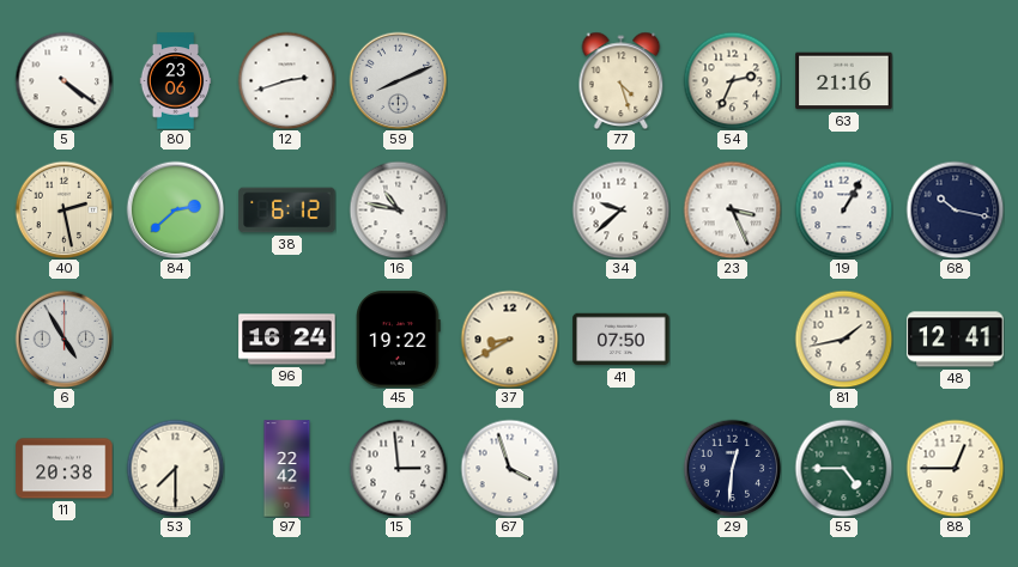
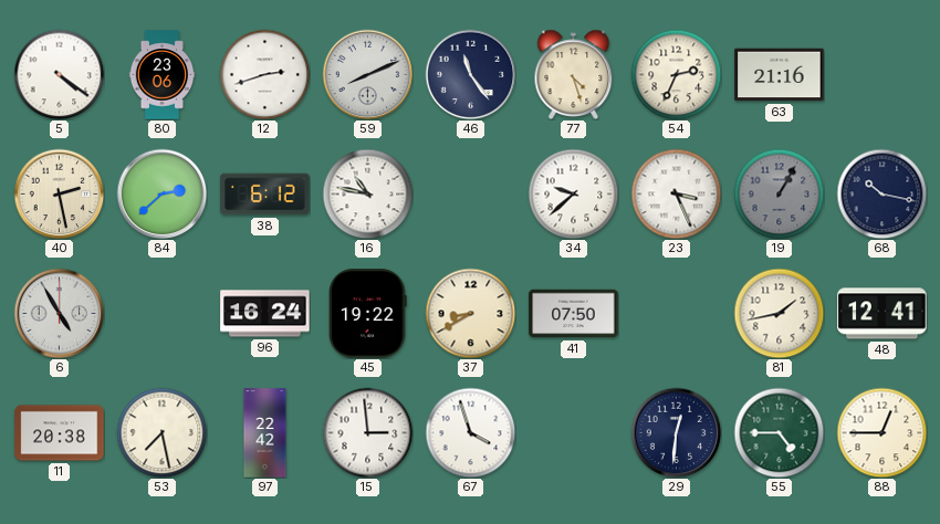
46: none -> 11:24
19 dial: white -> grey
53: 7:30 -> 7:28
